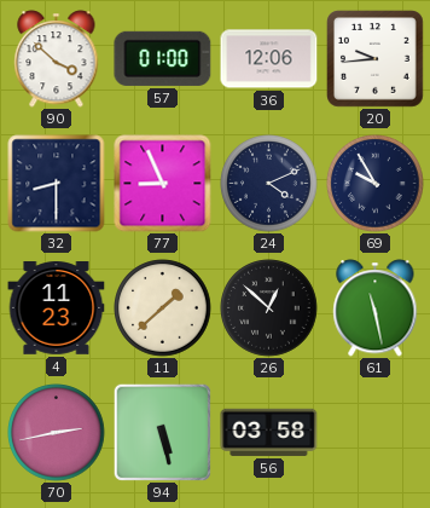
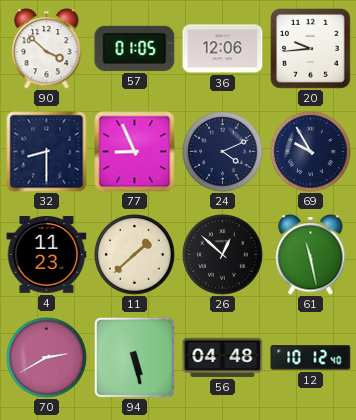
57: 01:00 -> 01:05
70: 2:43 -> 2:40
56: 03:58 -> 04:48
12: none -> 10:12
